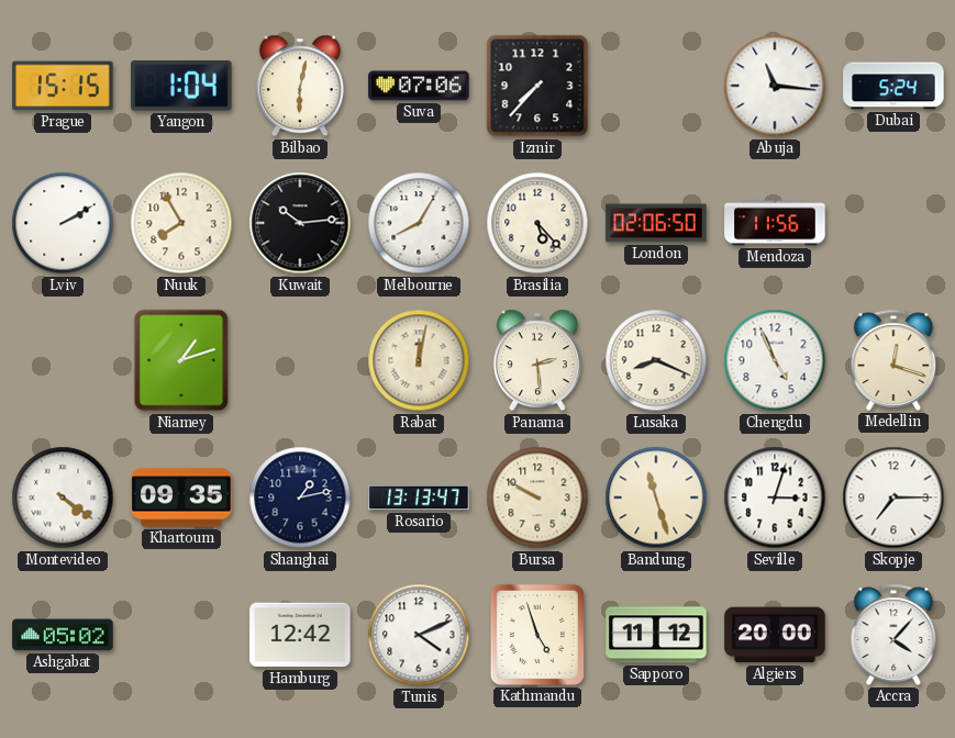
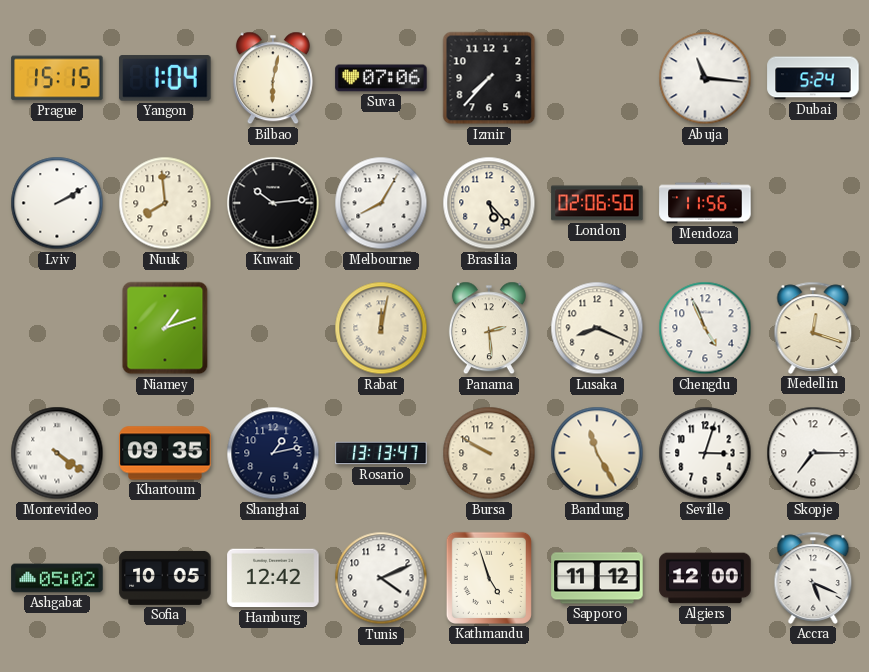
Nuuk: 7:55 -> 7:59
Bandung: 11:27 -> 11:25
Sofia: none -> 10:05
Algiers: 20:00 -> 12:00
Accra: 4:07 -> 5:19
